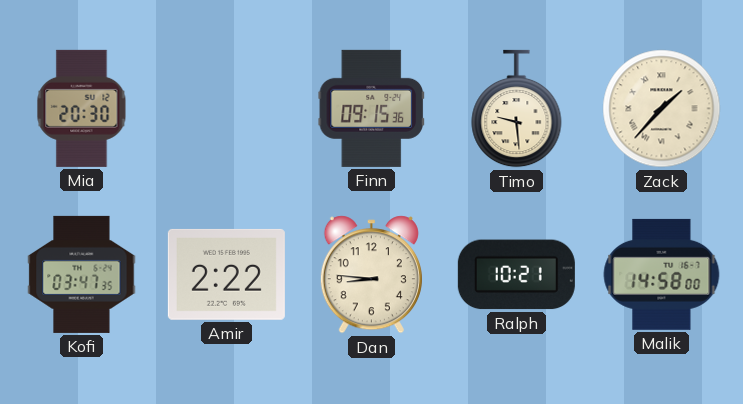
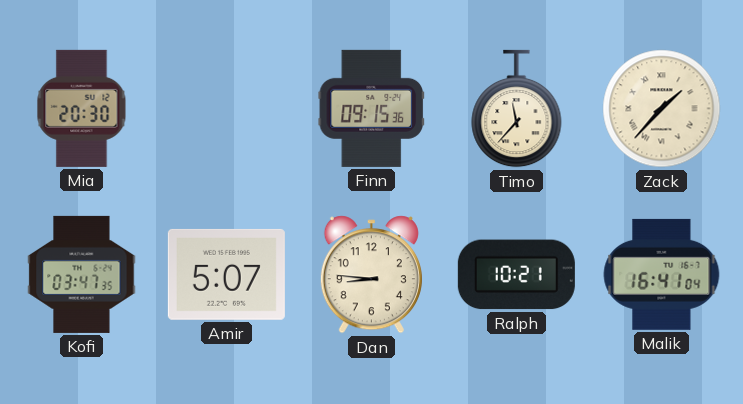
Timo: 9:29 -> 11:37
Amir: 2:22 -> 5:07
Malik: 14:58 -> 16:41
